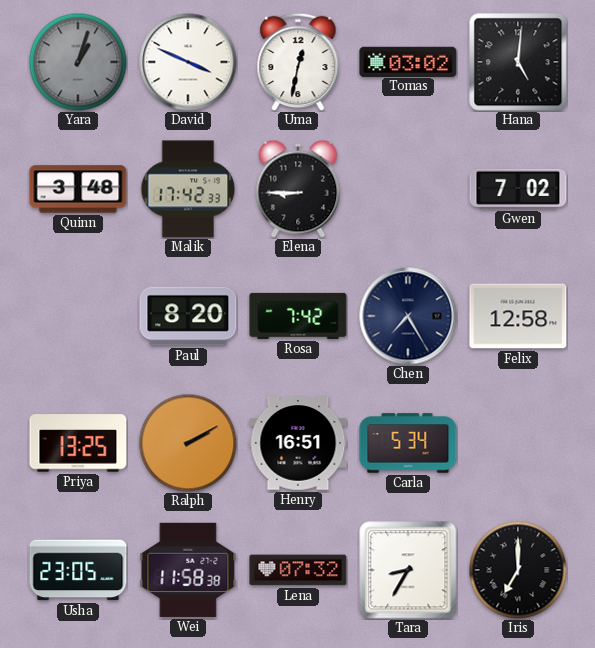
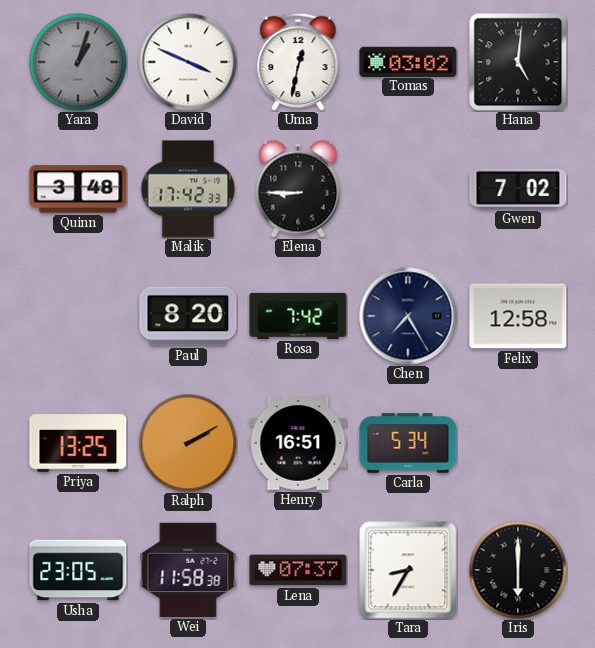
Lena: 07:32 -> 07:37
Iris: 7:00 -> 6:00
